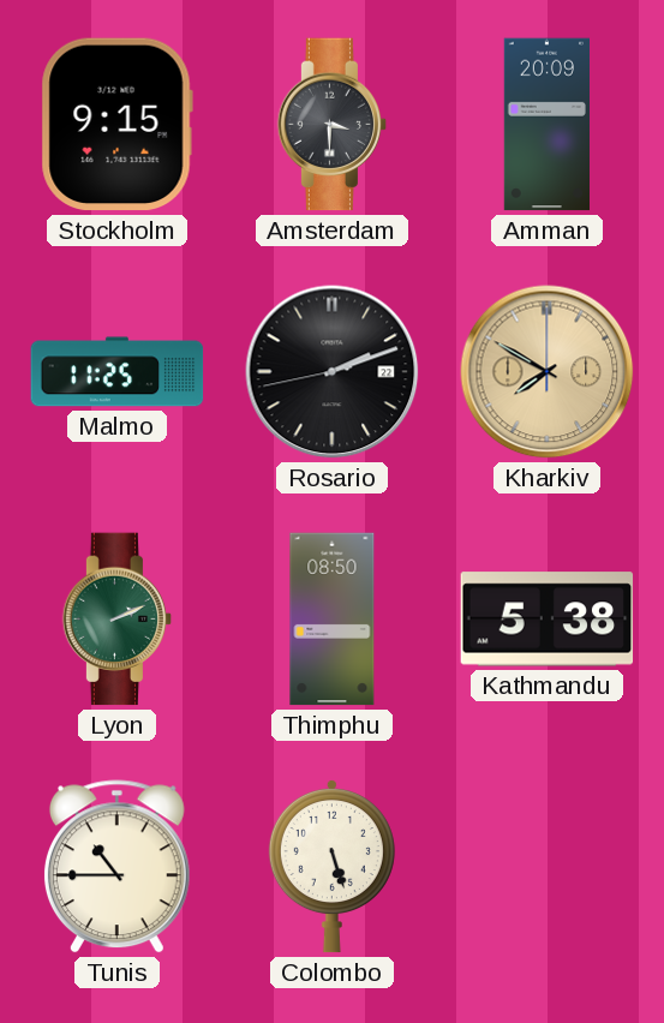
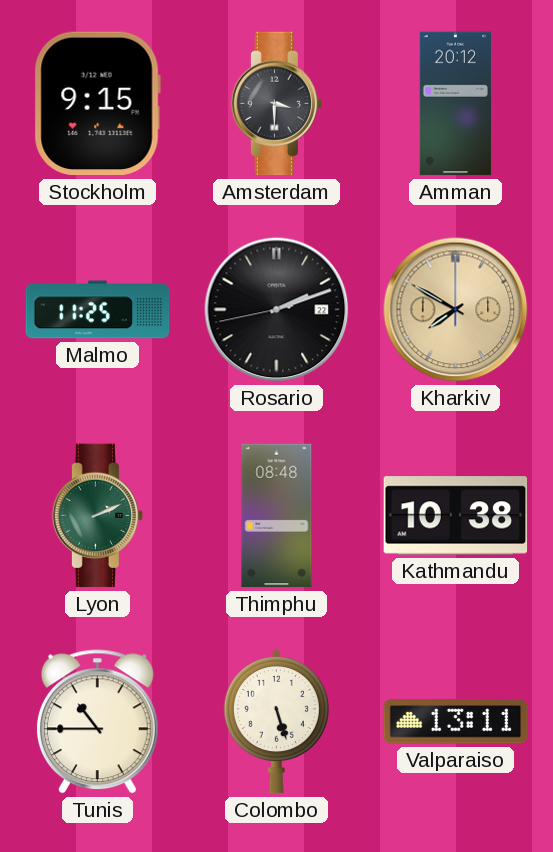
Amman: 20:09 -> 20:12
Thimphu: 08:50 -> 08:48
Kathmandu: 5:38 -> 10:38
Valparaiso: none -> 13:11
